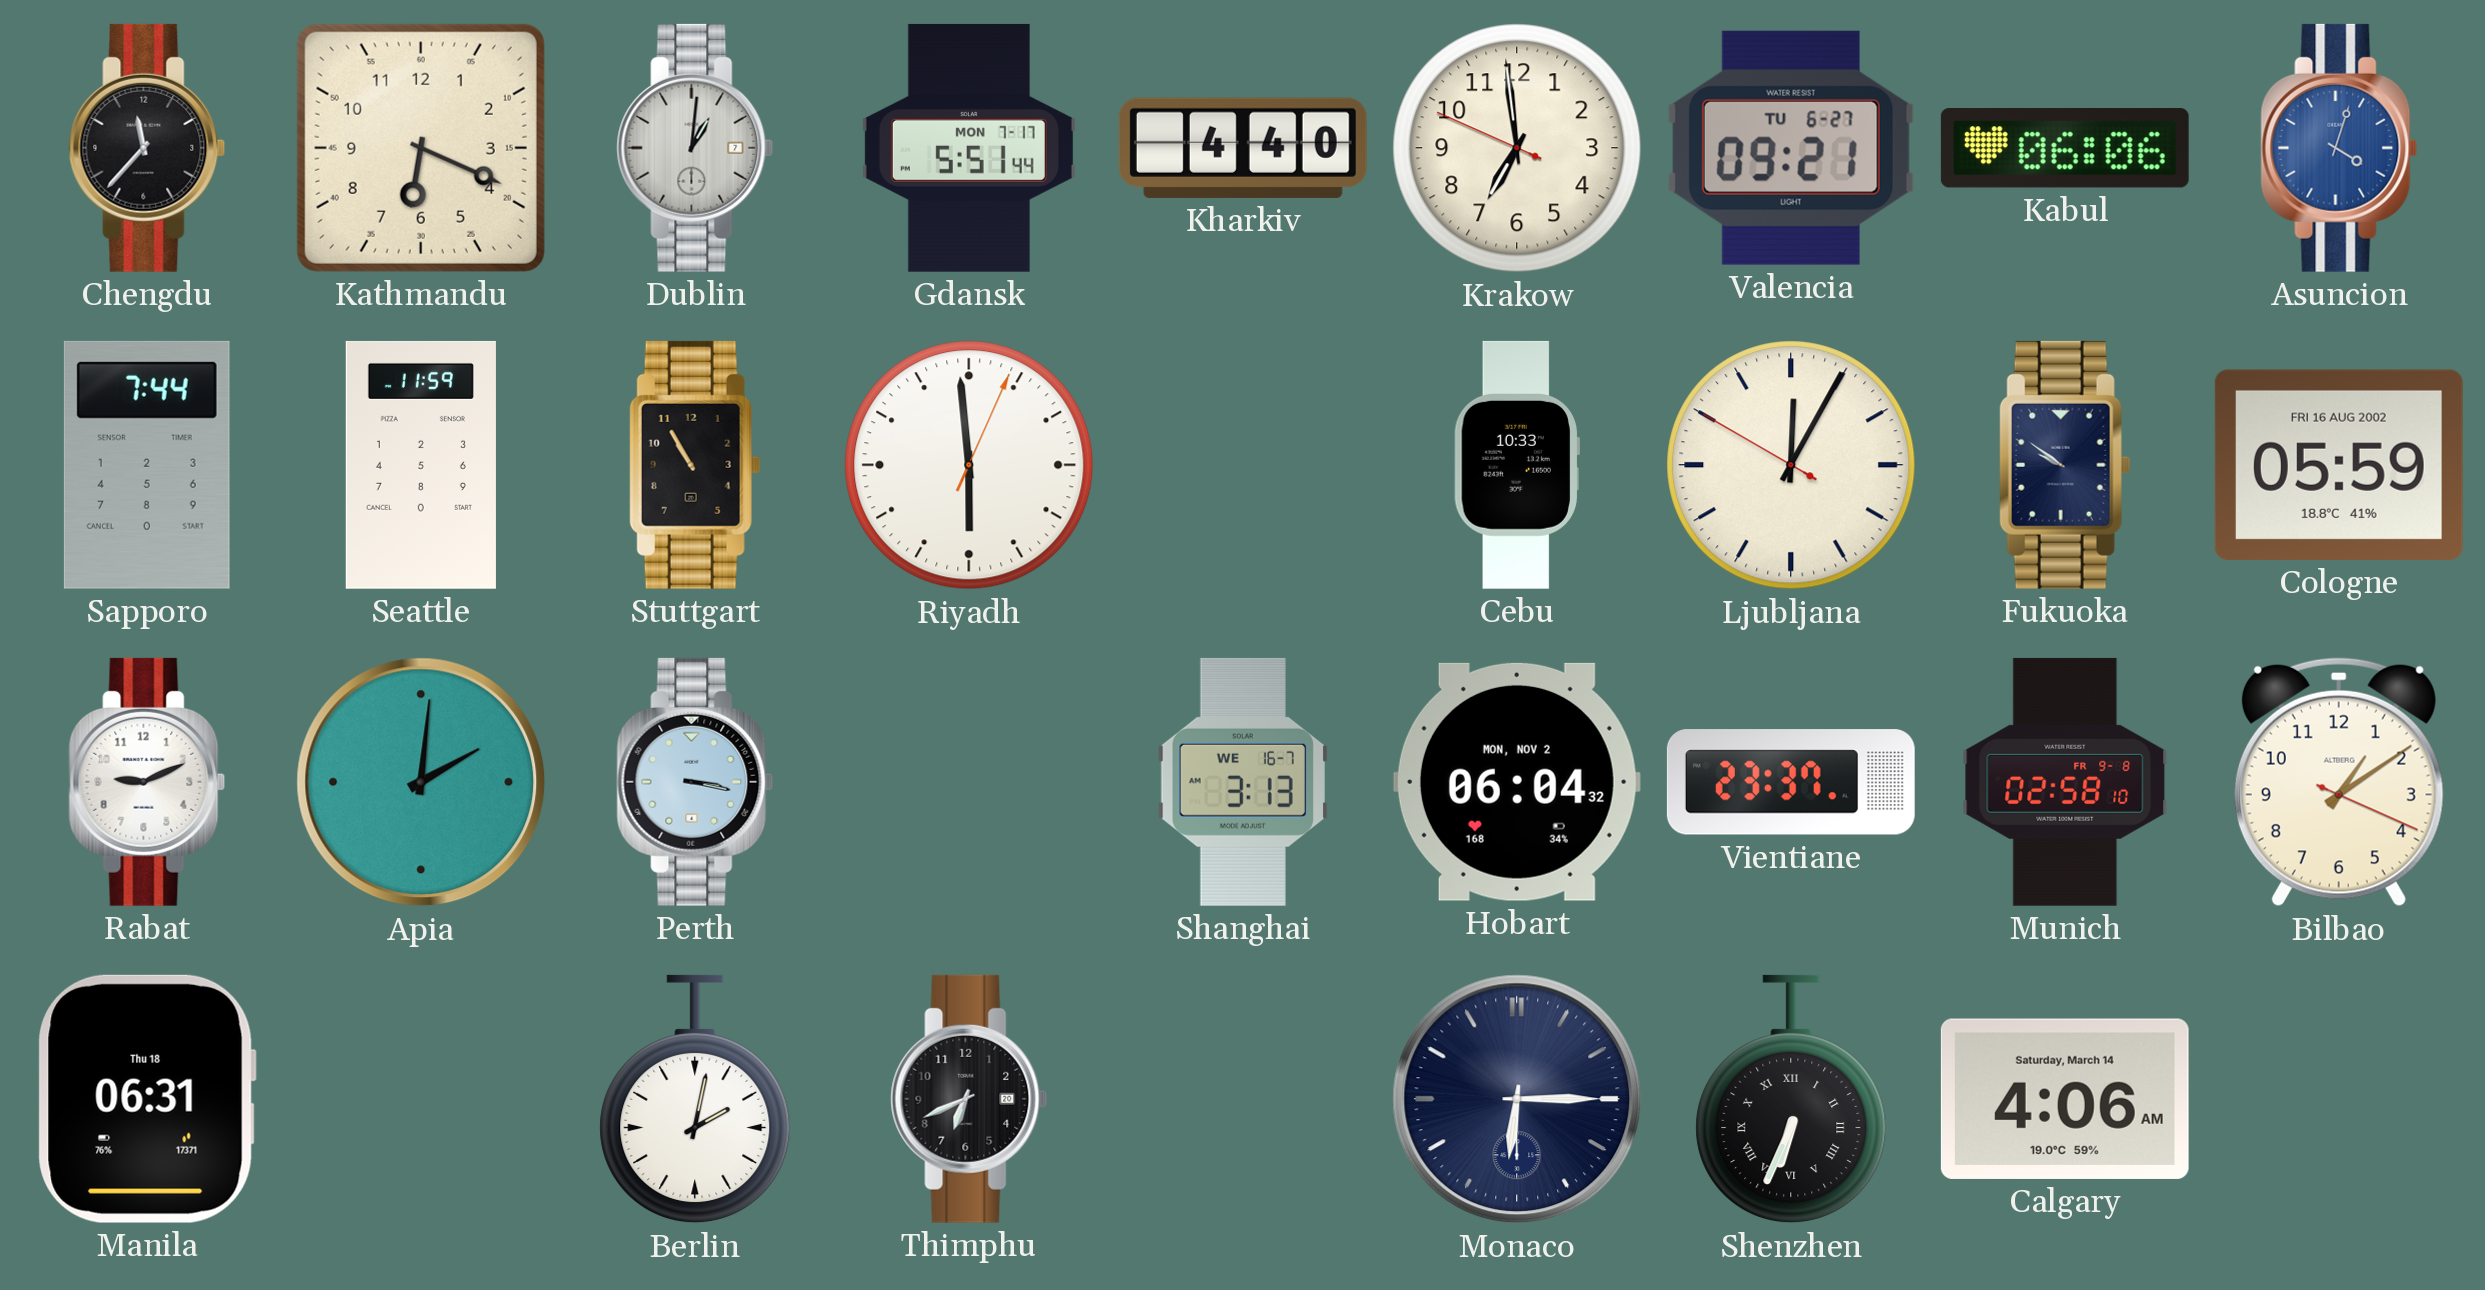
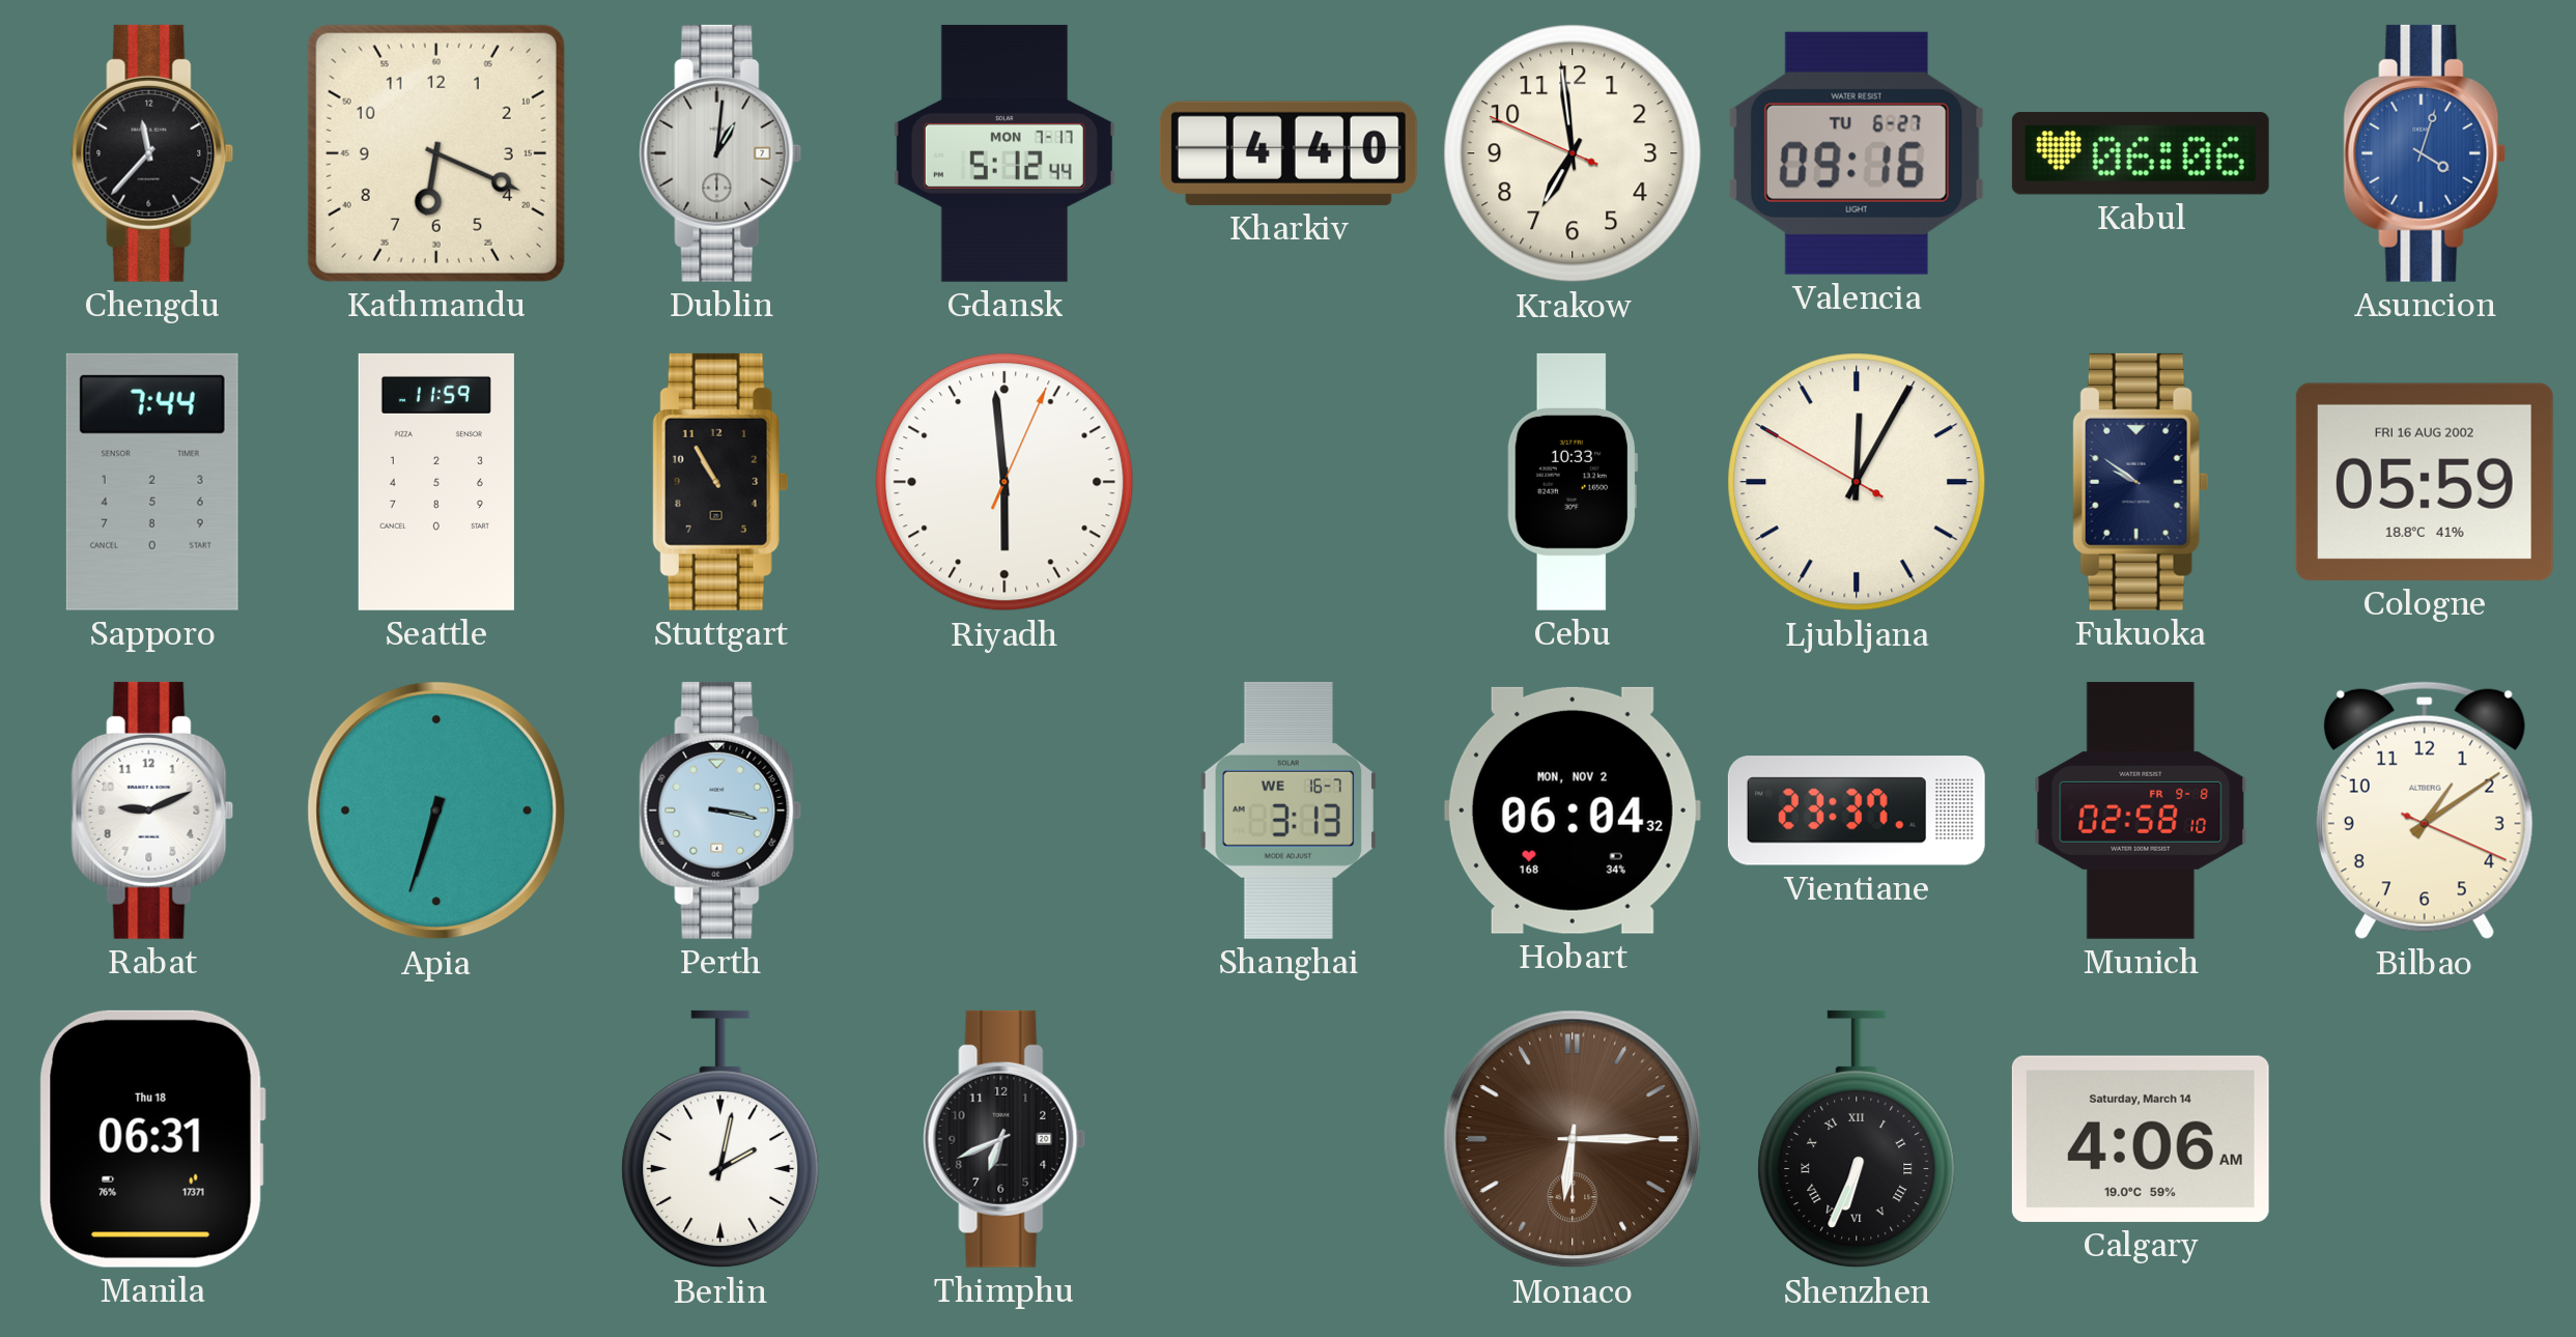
Gdansk: 5:51 -> 5:12
Valencia: 09:21 -> 09:16
Apia: 2:01 -> 6:33
Monaco dial: navy -> brown
